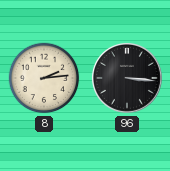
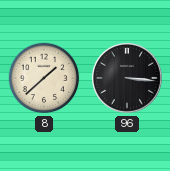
8: 2:14 -> 1:38
